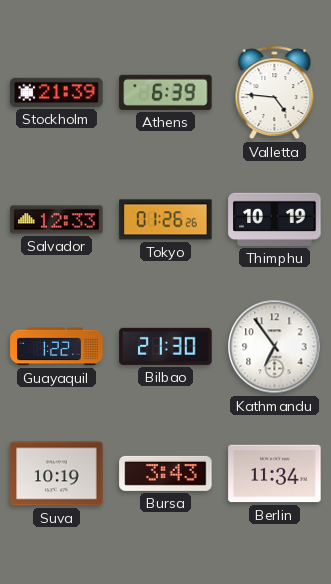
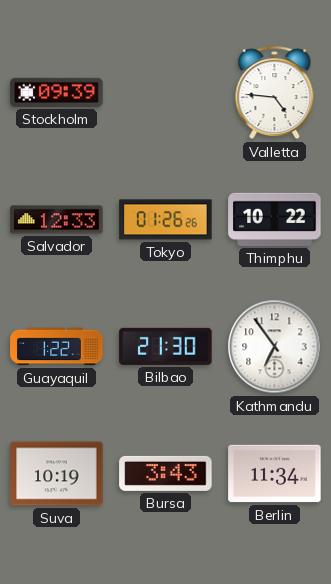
Stockholm: 21:39 -> 09:39
Athens: 6:39 -> none
Thimphu: 10:19 -> 10:22
